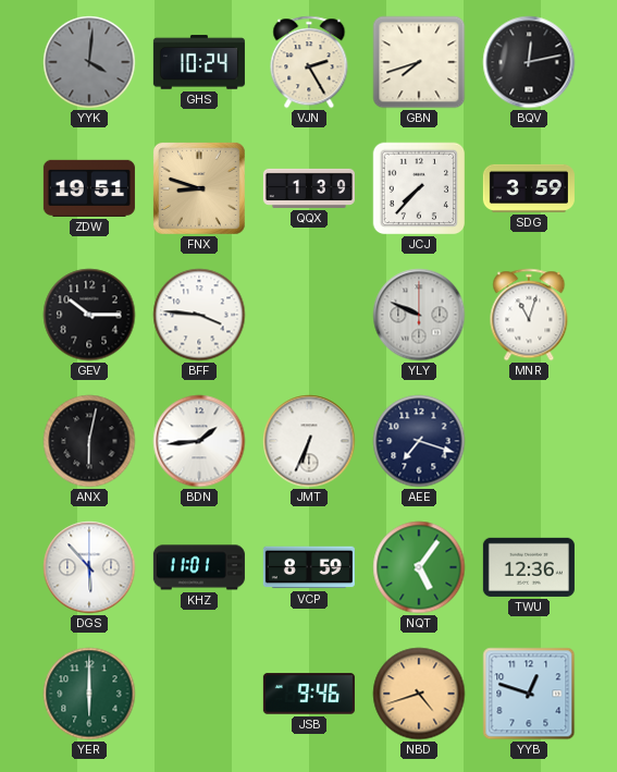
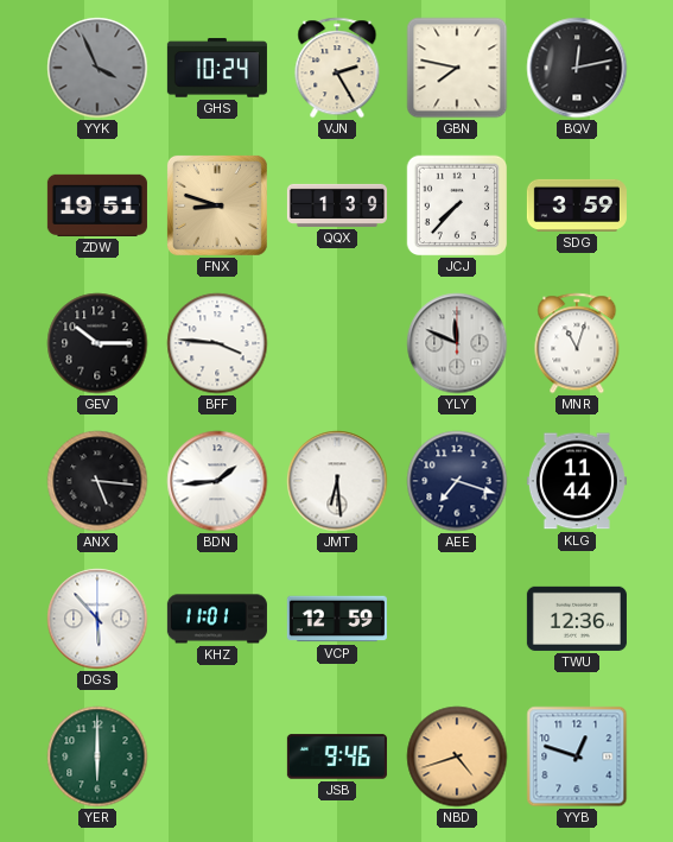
YYK: 4:01 -> 3:56
GBN: 7:42 -> 7:47
YLY: 9:49 -> 11:49
ANX: 6:02 -> 5:16
JMT: 6:34 -> 6:29
KLG: none -> 11:44
VCP: 8:59 -> 12:59
NQT: 5:06 -> none
